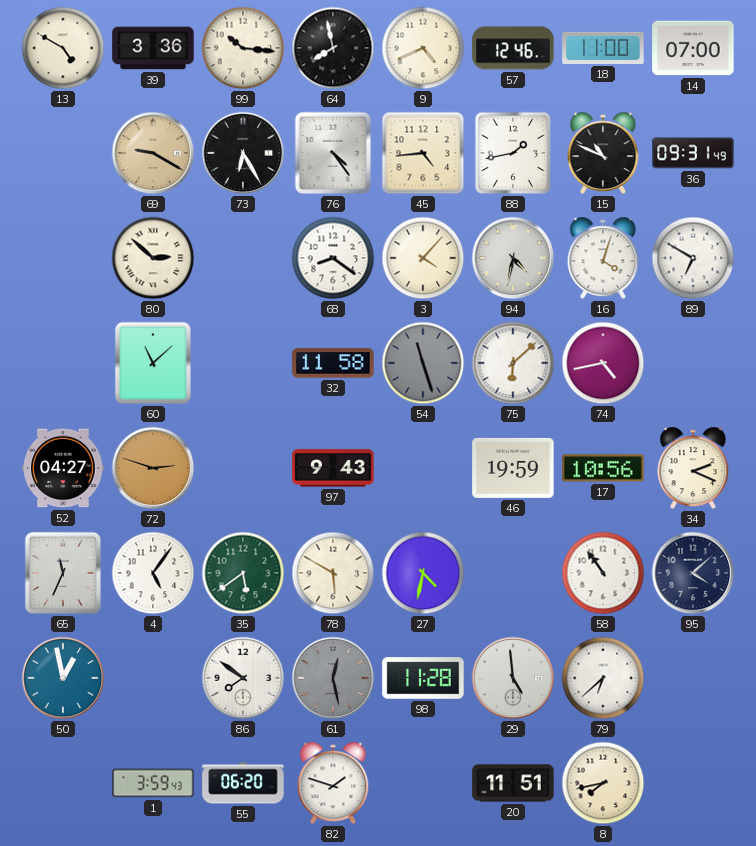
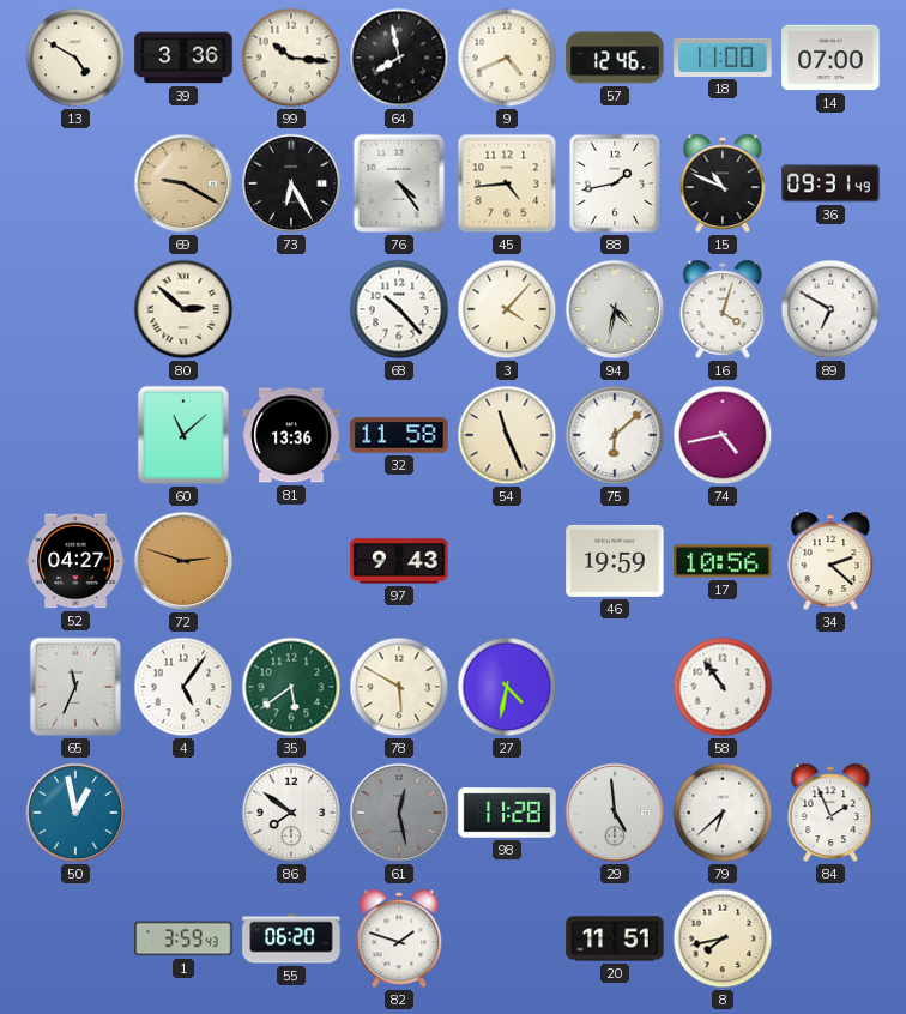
68: 8:21 -> 10:23
81: none -> 13:36
54: 11:27 -> 11:26
54 dial: grey -> cream
34: 2:19 -> 2:22
95: 4:08 -> none
84: none -> 1:56
